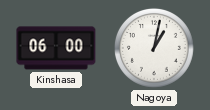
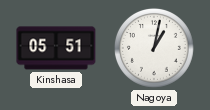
Kinshasa: 06:00 -> 05:51
